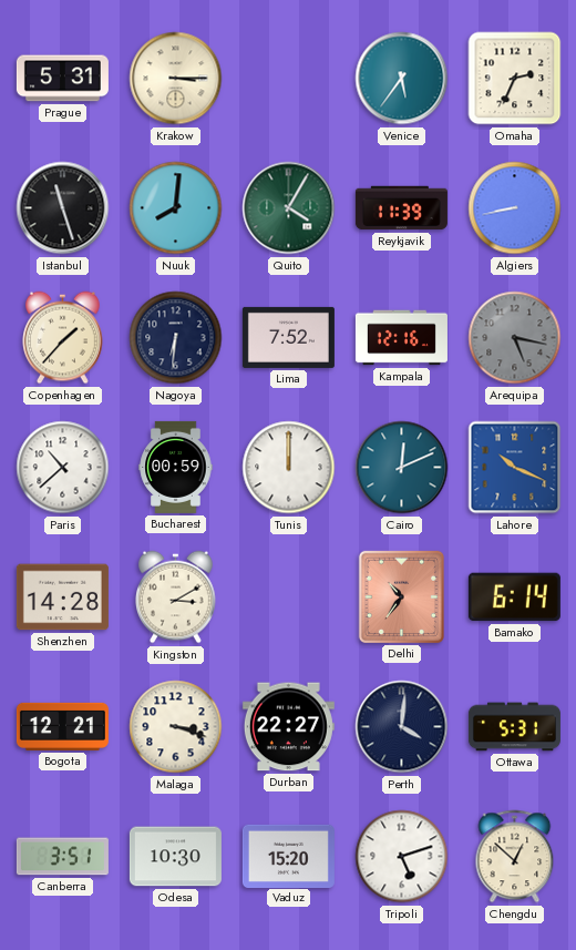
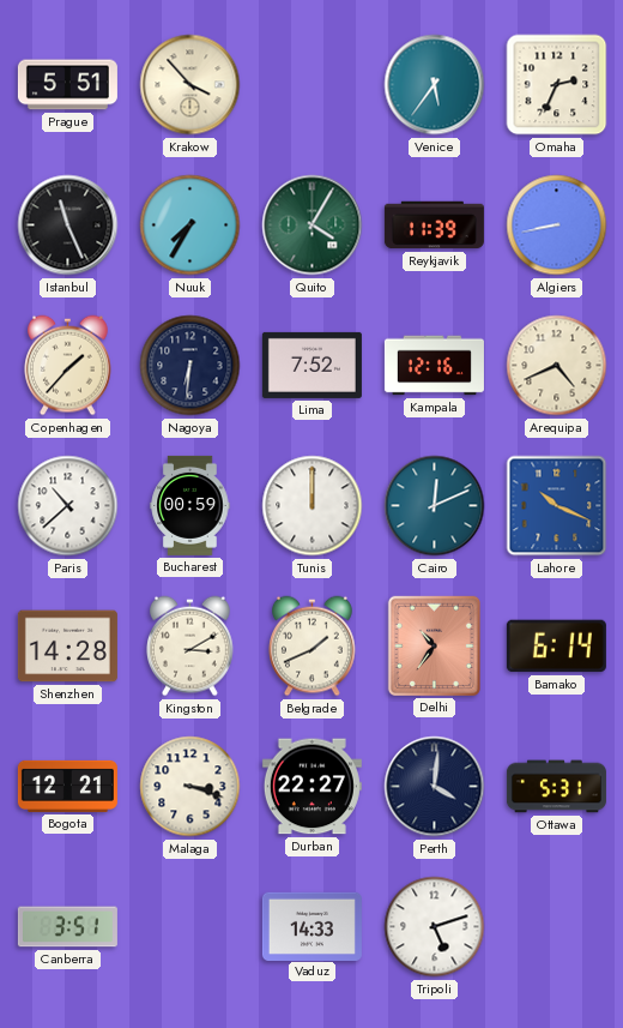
Prague: 5:31 -> 5:51
Krakow: 3:15 -> 3:53
Istanbul: 11:27 -> 11:26
Nuuk: 8:01 -> 7:35
Arequipa: 5:17 -> 4:41
Arequipa dial: grey -> cream
Belgrade: none -> 1:41
Odesa: 10:30 -> none
Vaduz: 15:20 -> 14:33
Chengdu: 12:52 -> none
